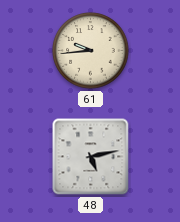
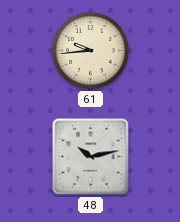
48: 5:13 -> 10:13
